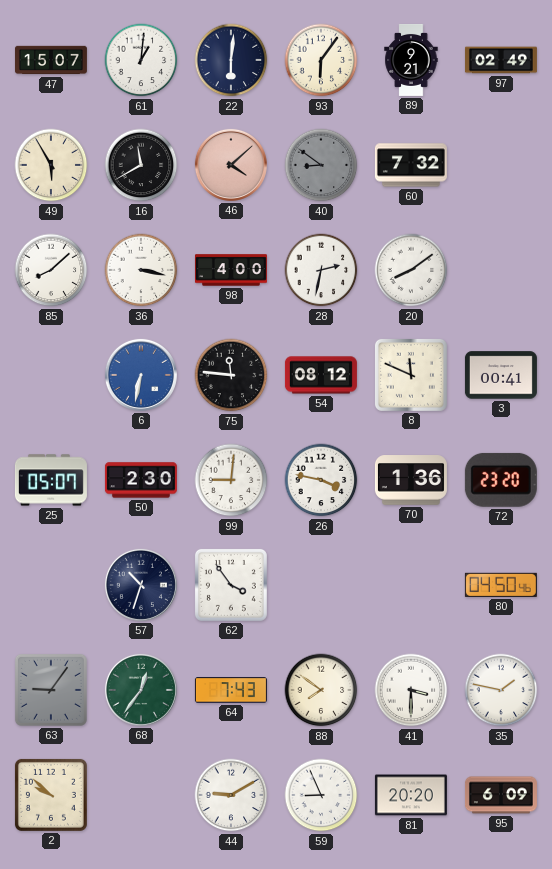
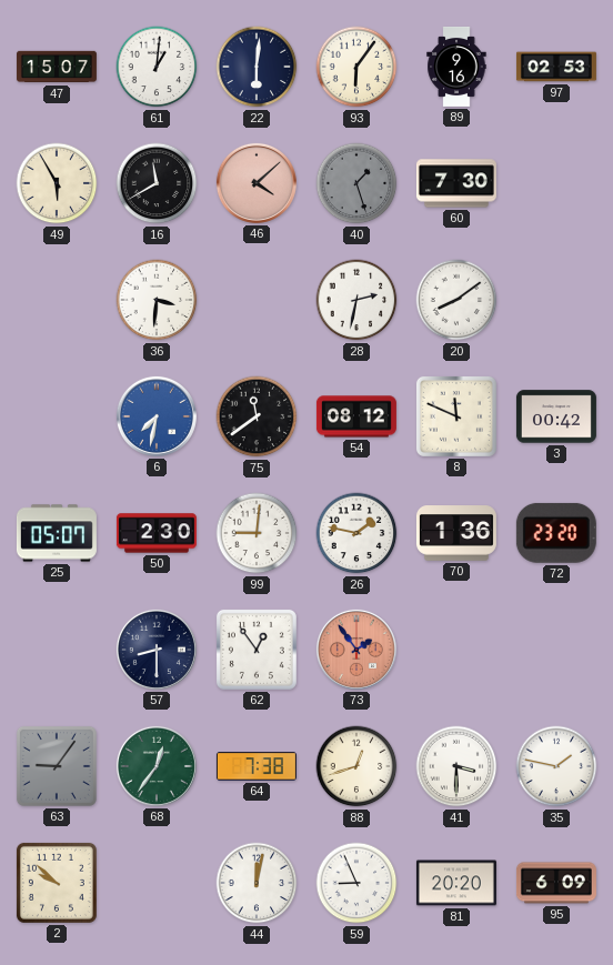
89: 9:21 -> 9:16
97: 02:49 -> 02:53
40: 8:51 -> 1:27
60: 7:32 -> 7:30
85: 8:08 -> none
36: 3:17 -> 3:31
98: 4:00 -> none
6: 6:32 -> 7:32
75: 11:46 -> 11:39
3: 00:41 -> 00:42
26: 3:47 -> 1:47
57: 10:33 -> 8:30
62: 3:54 -> 12:54
73: none -> 1:54
80: 04:50 -> none
64: 7:43 -> 7:38
88: 7:51 -> 12:42
44: 9:10 -> 12:02
